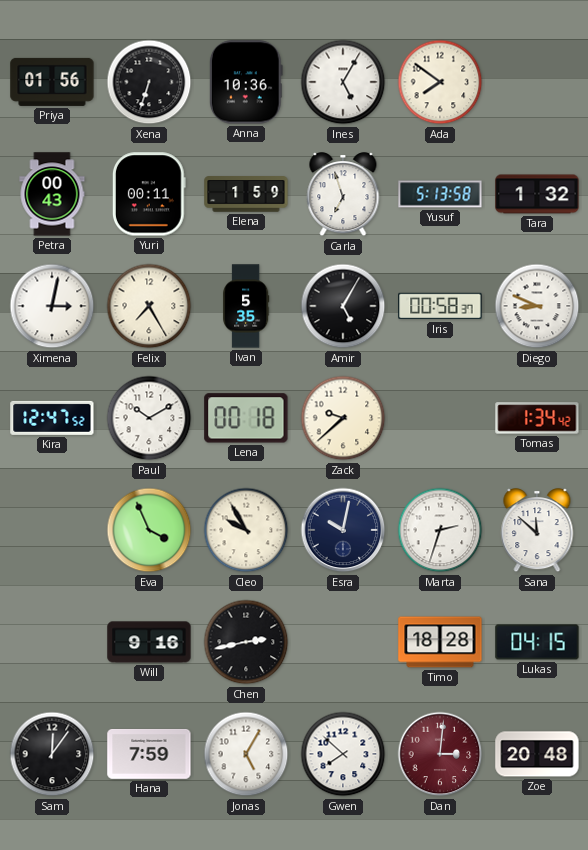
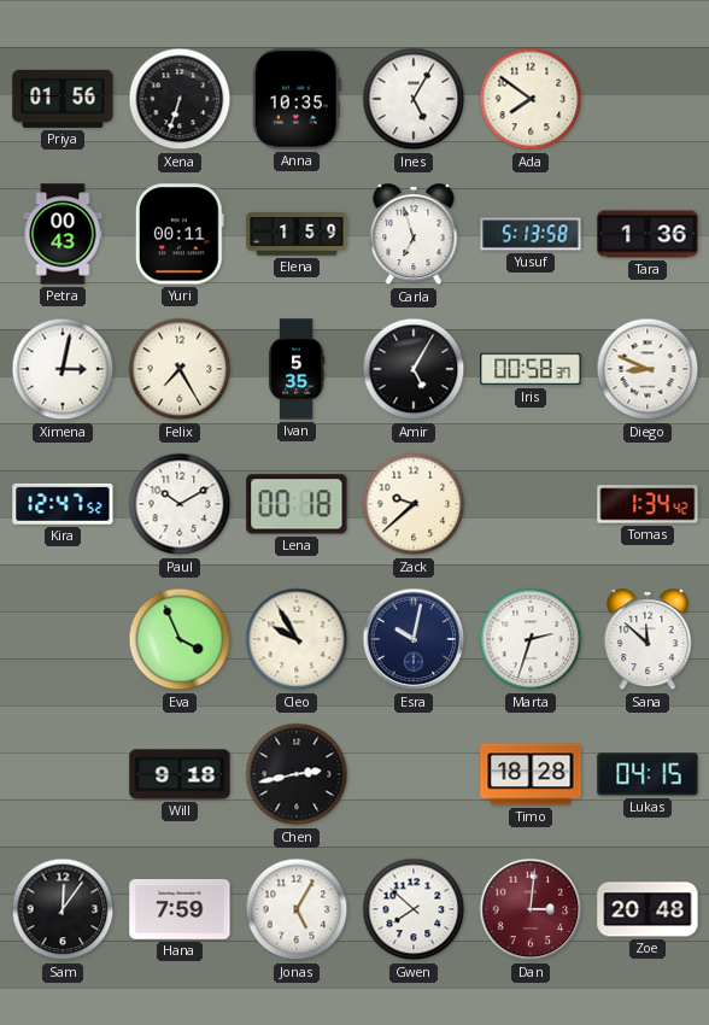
Anna: 10:36 -> 10:35
Tara: 1:32 -> 1:36
Will: 9:16 -> 9:18
